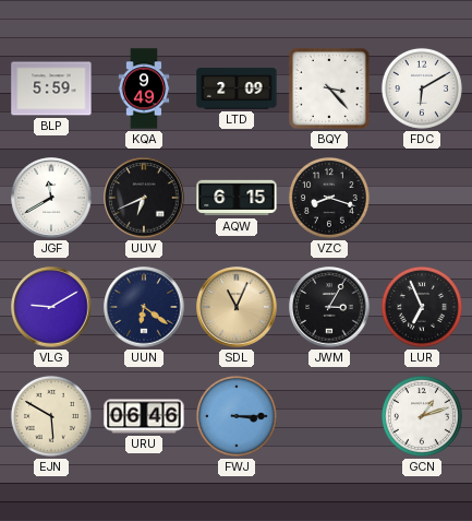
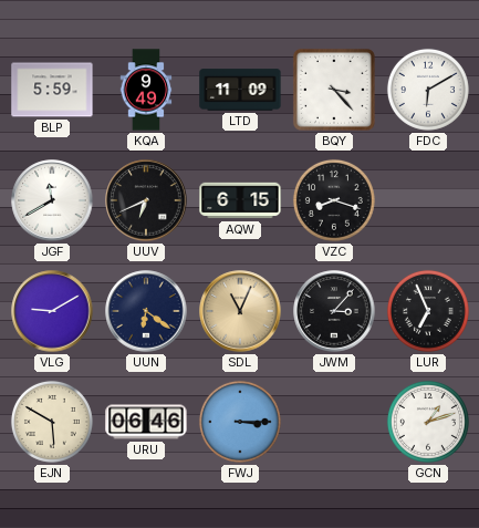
LTD: 2:09 -> 11:09
JWM: 3:05 -> 3:07
